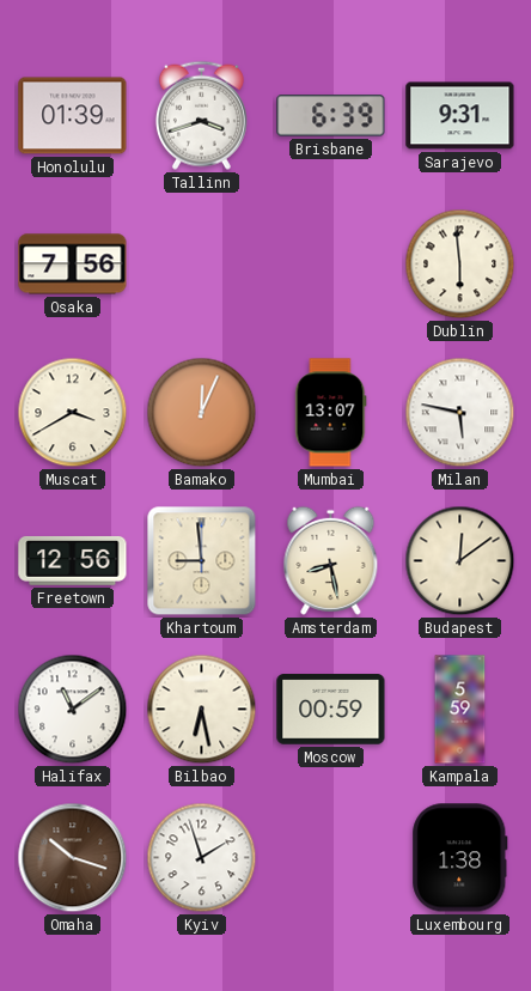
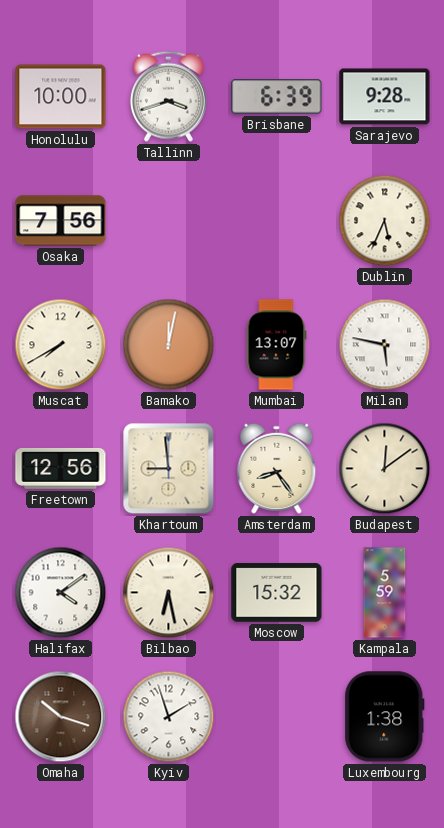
Honolulu: 01:39 -> 10:00
Sarajevo: 9:31 -> 9:28
Dublin: 5:59 -> 5:34
Muscat: 3:40 -> 7:40
Bamako: 12:04 -> 12:02
Amsterdam: 8:28 -> 8:24
Halifax: 11:09 -> 4:09
Moscow: 00:59 -> 15:32
